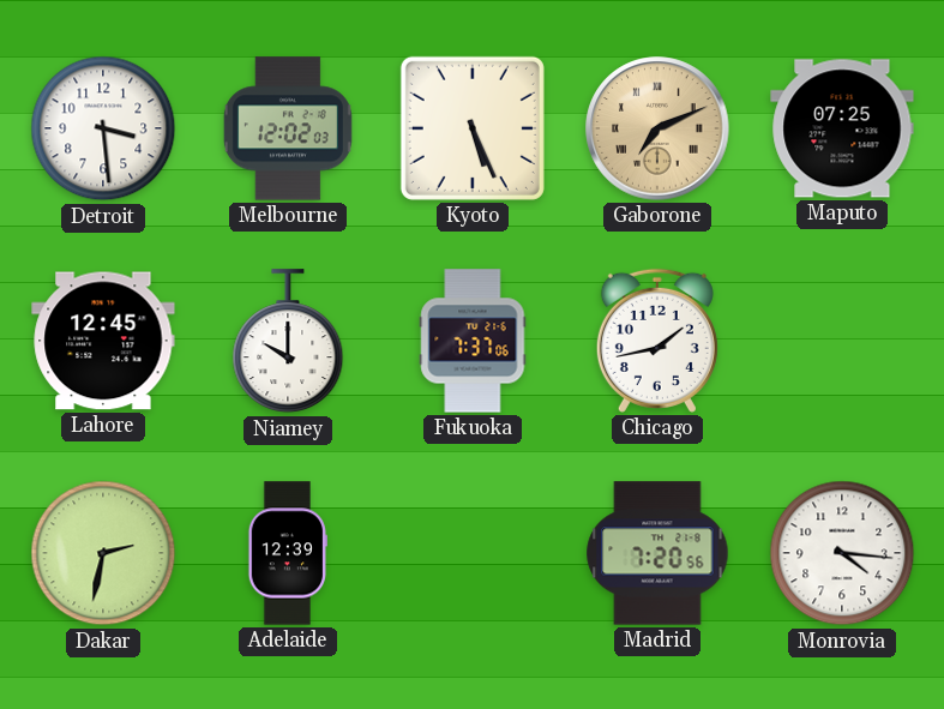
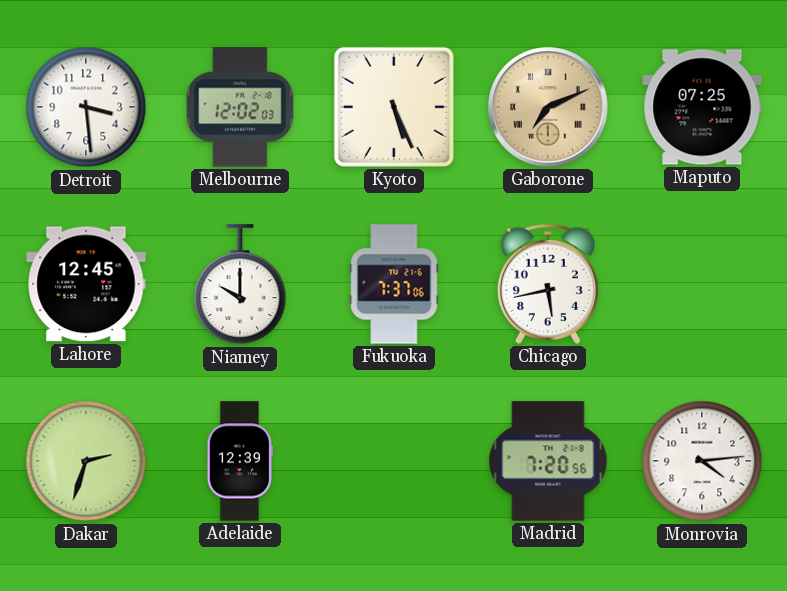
Chicago: 1:43 -> 5:43
Dakar: 2:32 -> 2:33
Monrovia: 4:16 -> 4:14
